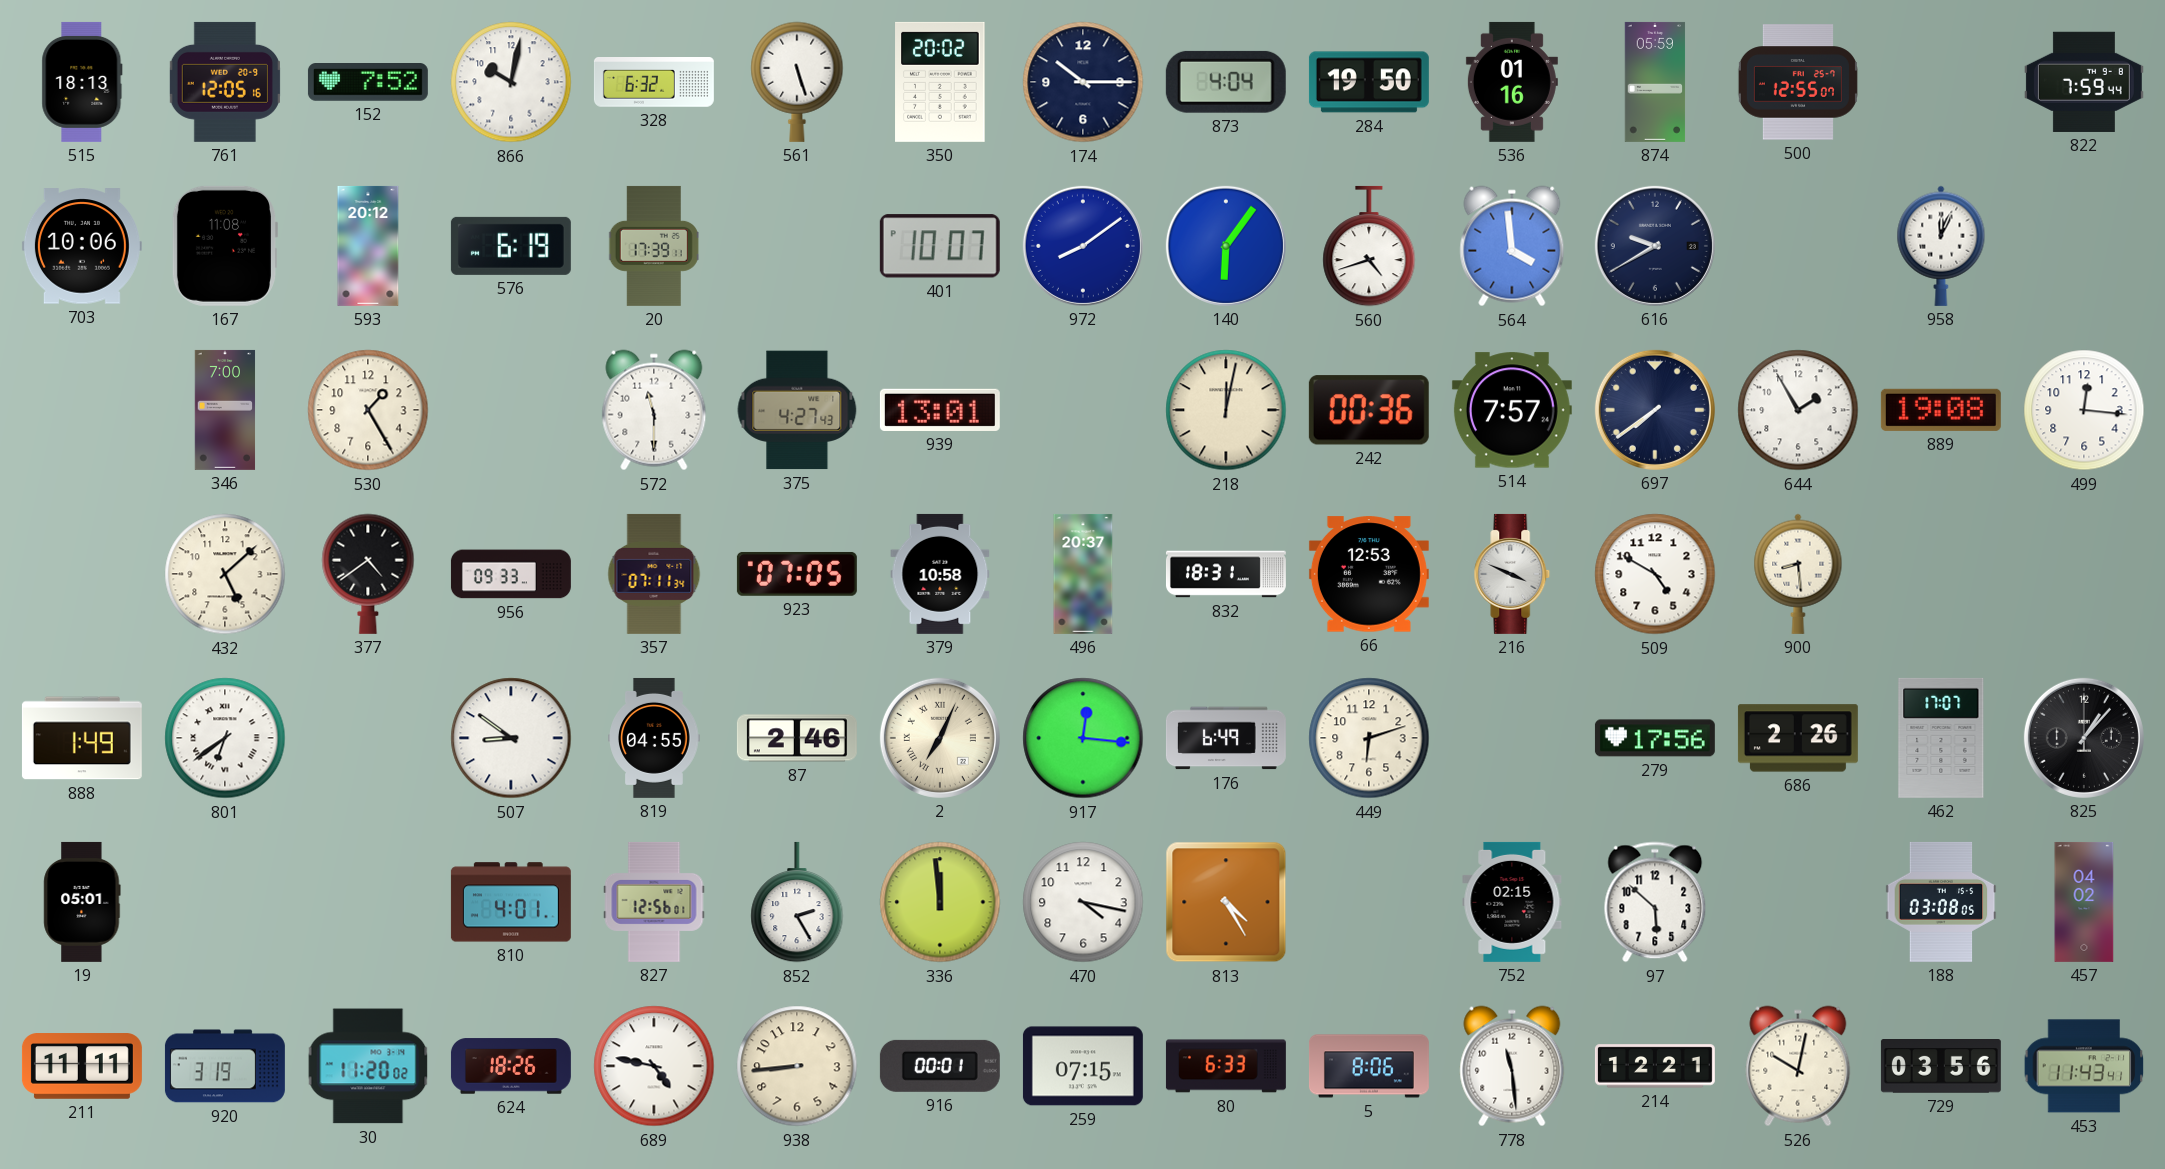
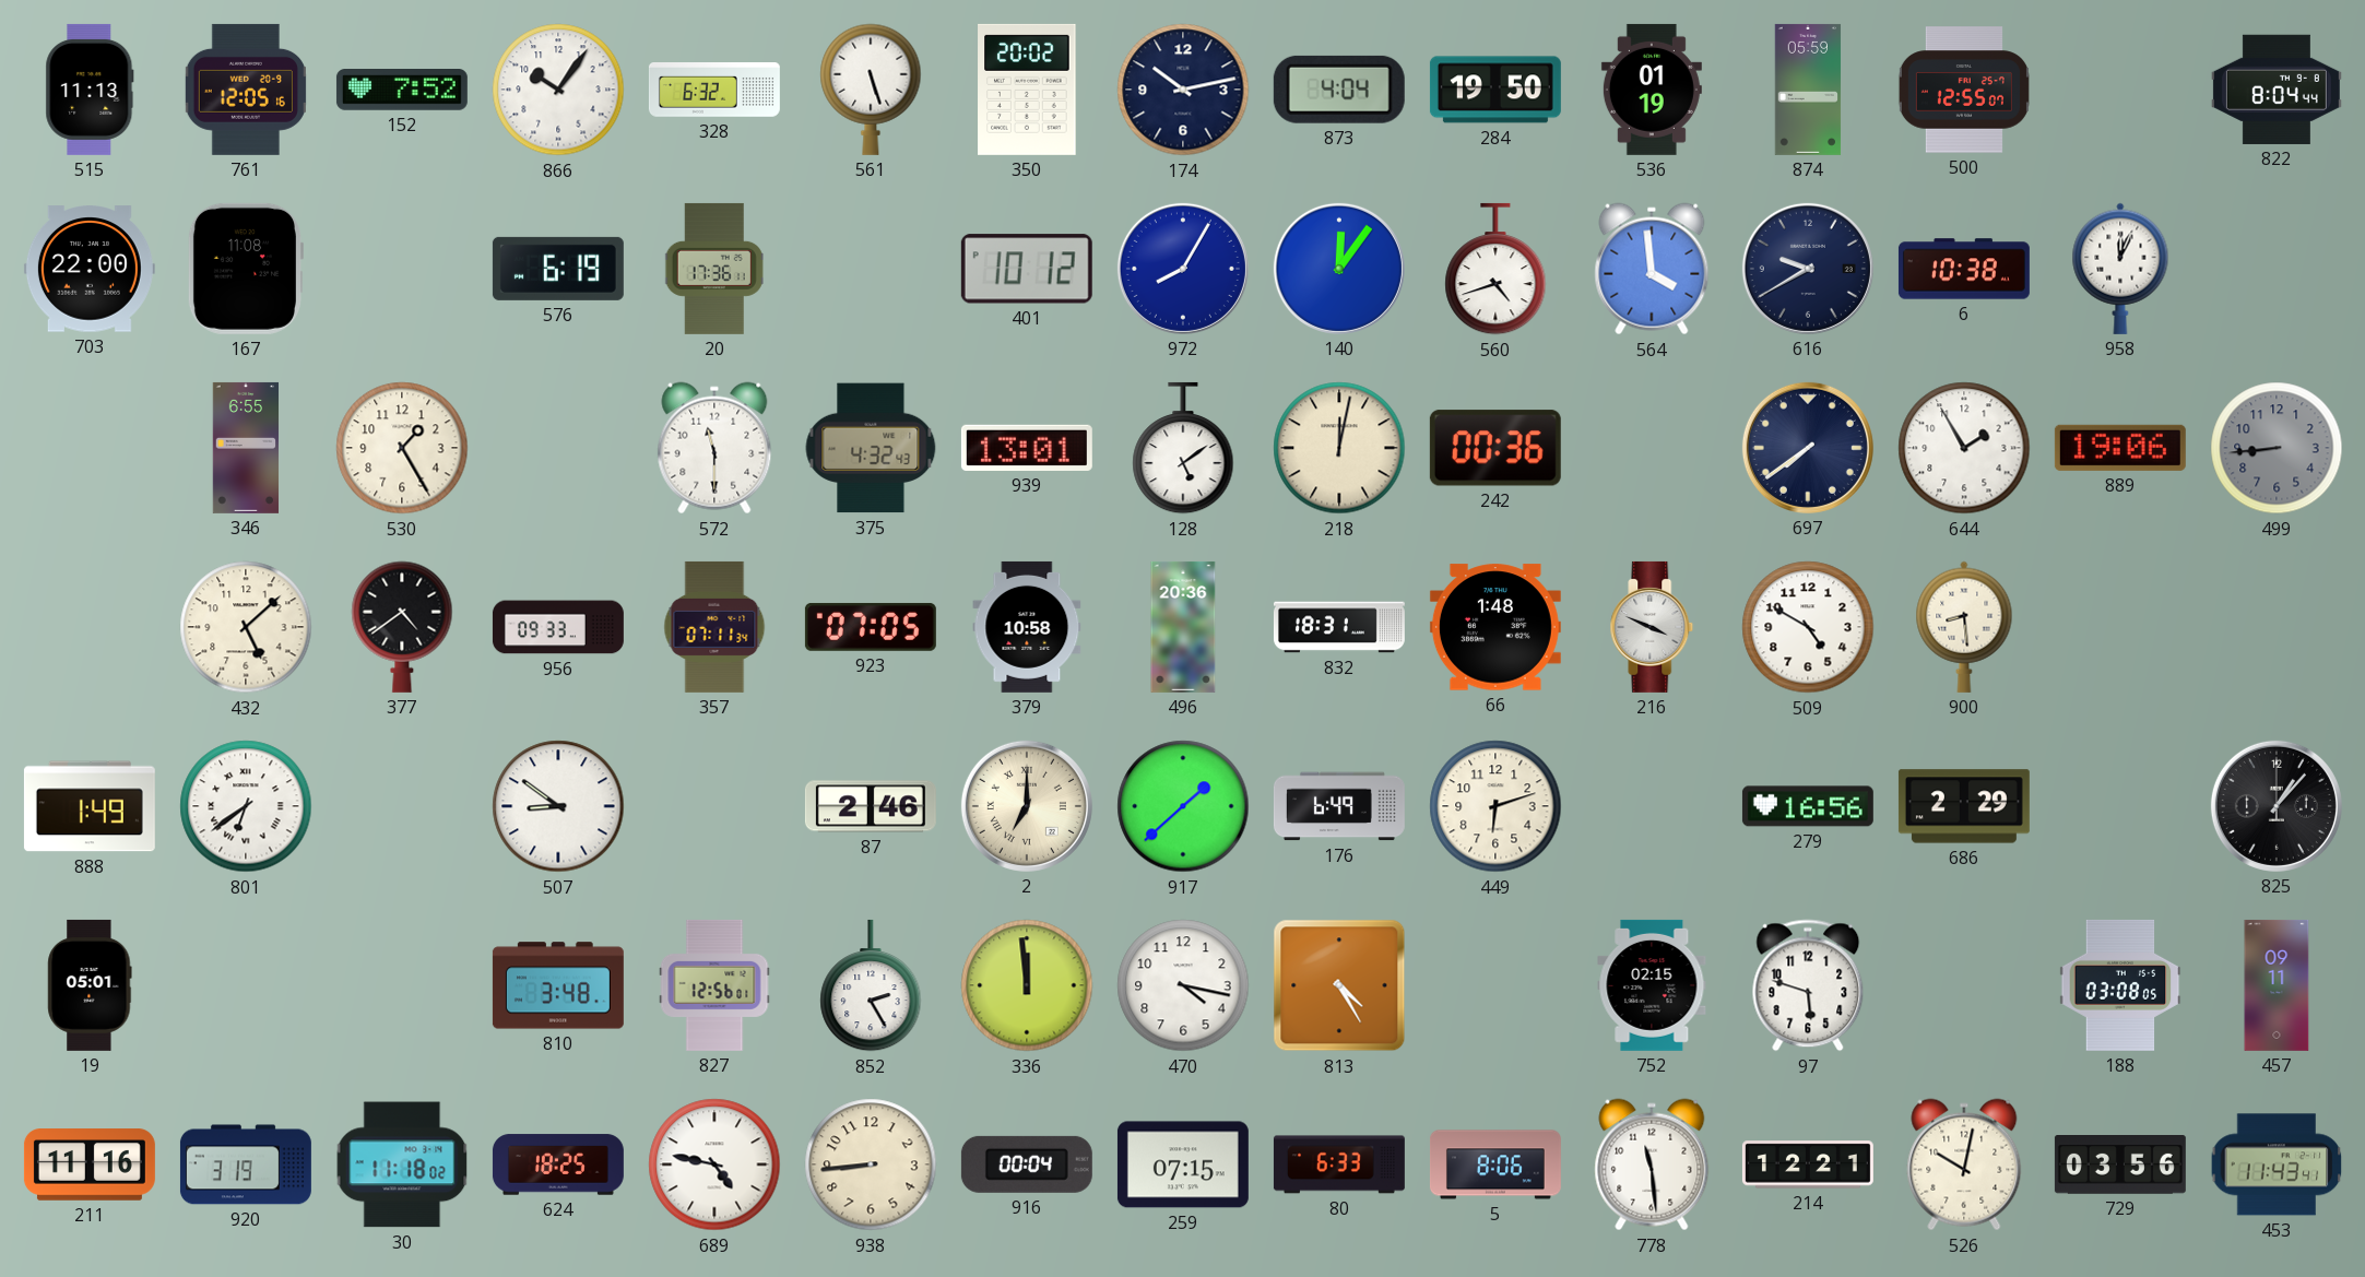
515: 18:13 -> 11:13
866: 10:02 -> 10:06
174: 10:15 -> 10:13
536: 01:16 -> 01:19
822: 7:59 -> 8:04
703: 10:06 -> 22:00
593: 20:12 -> none
20: 17:39 -> 17:36
401: 10:07 -> 10:12
972: 8:09 -> 8:05
140: 6:06 -> 12:06
6: none -> 10:38
346: 7:00 -> 6:55
375: 4:27 -> 4:32
128: none -> 5:09
514: 7:57 -> none
889: 19:08 -> 19:06
499: 12:16 -> 8:44
499 dial: white -> grey
496: 20:37 -> 20:36
66: 12:53 -> 1:48
819: 04:55 -> none
2: 7:04 -> 7:00
917: 12:16 -> 1:38
279: 17:56 -> 16:56
686: 2:26 -> 2:29
462: 17:07 -> none
810: 4:01 -> 3:48
97: 5:52 -> 5:48
457: 04:02 -> 09:11
211: 11:11 -> 11:16
30: 11:20 -> 11:18
624: 18:26 -> 18:25
916: 00:01 -> 00:04
